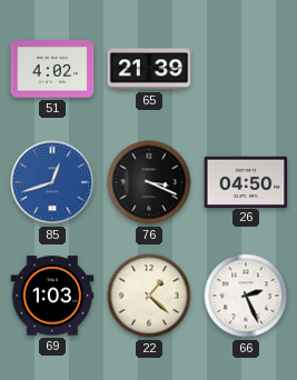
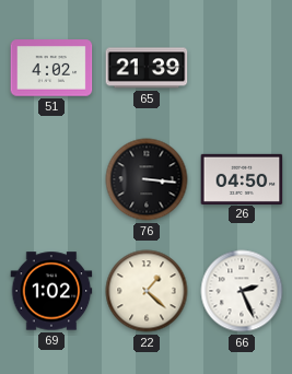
85: 12:42 -> none
76: 3:19 -> 3:16
69: 1:03 -> 1:02
